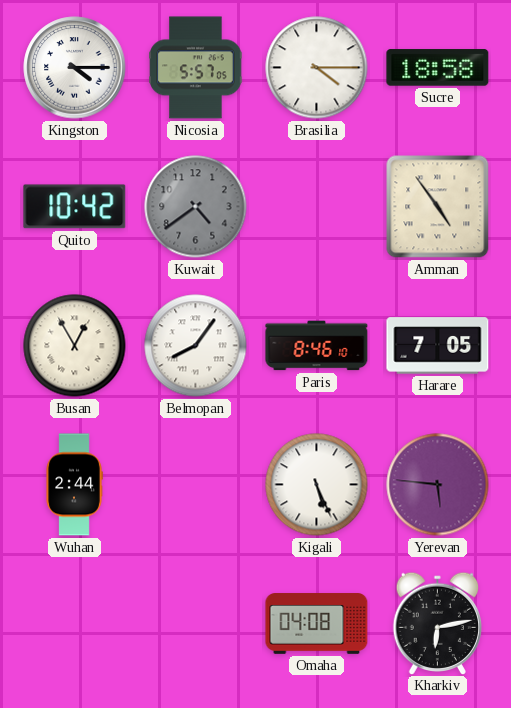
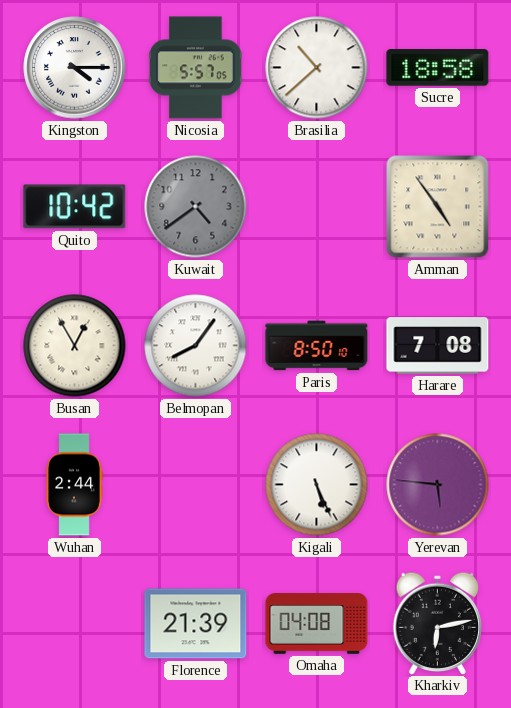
Brasilia: 4:15 -> 10:38
Paris: 8:46 -> 8:50
Harare: 7:05 -> 7:08
Florence: none -> 21:39
